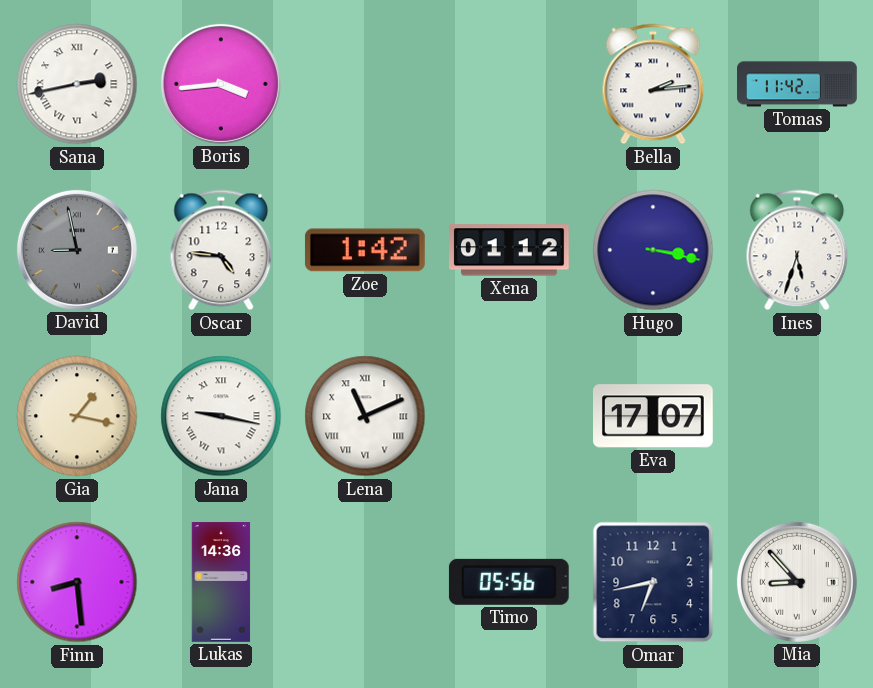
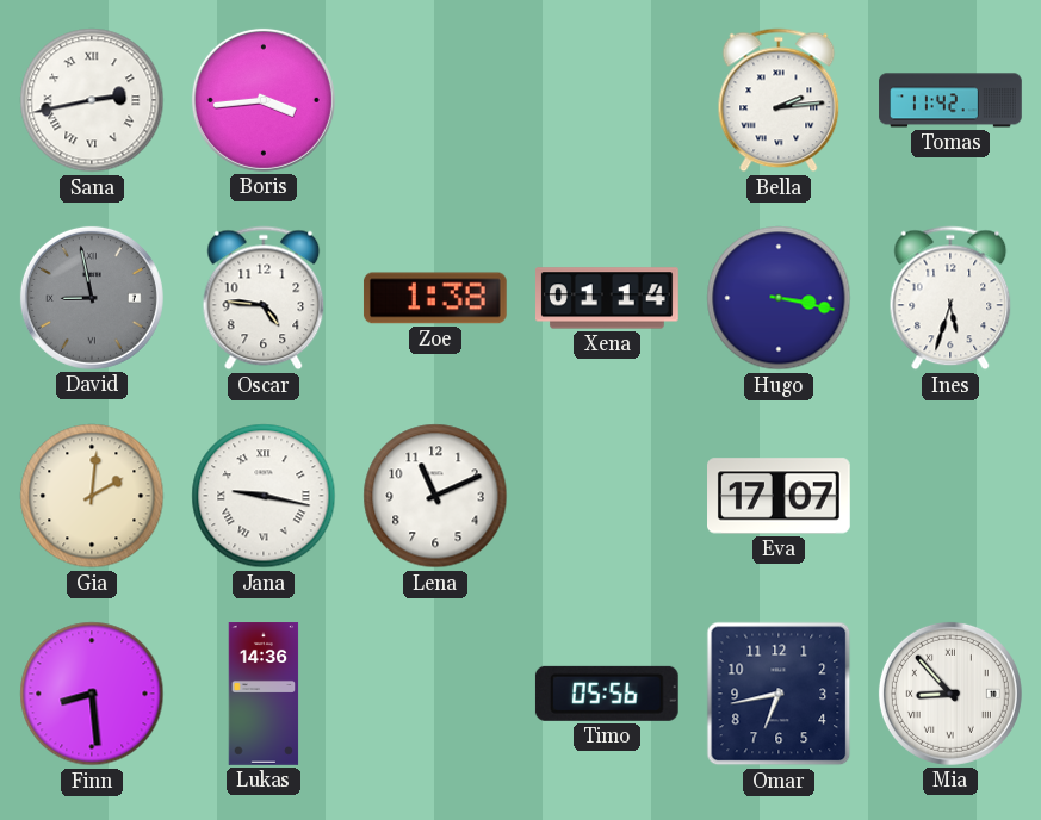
Zoe: 1:42 -> 1:38
Xena: 01:12 -> 01:14
Gia: 1:17 -> 2:01
Lena numerals: Roman -> Arabic
